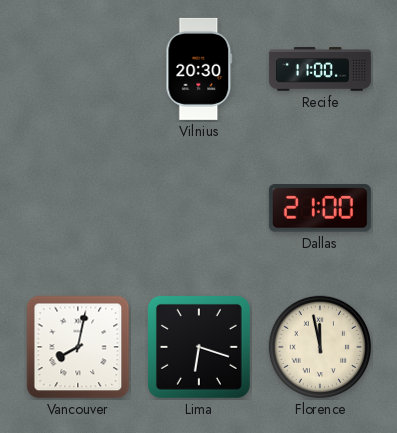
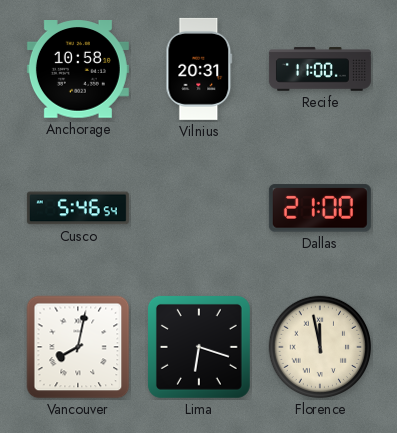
Anchorage: none -> 10:58
Vilnius: 20:30 -> 20:31
Cusco: none -> 5:46
